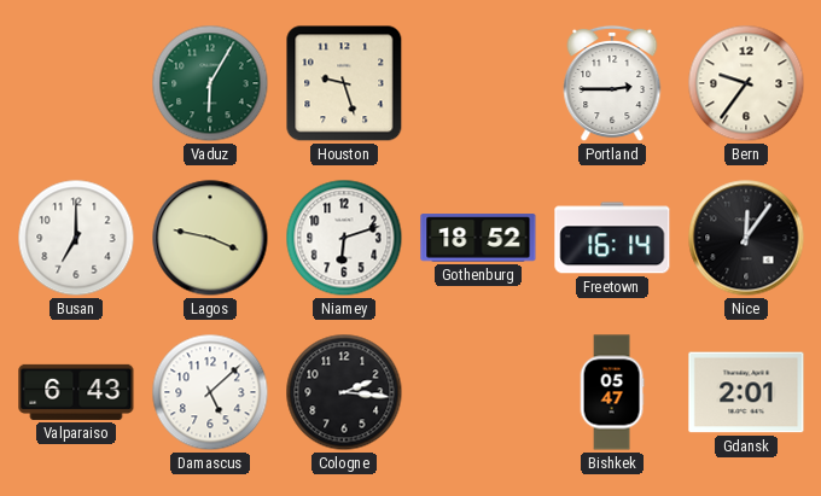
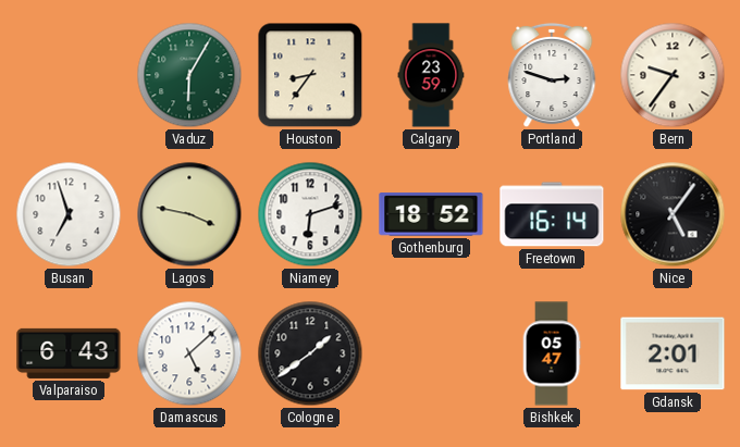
Houston: 9:27 -> 8:36
Calgary: none -> 23:59
Portland: 2:45 -> 2:48
Busan: 7:00 -> 6:57
Nice: 12:06 -> 5:06
Cologne: 2:16 -> 1:39
